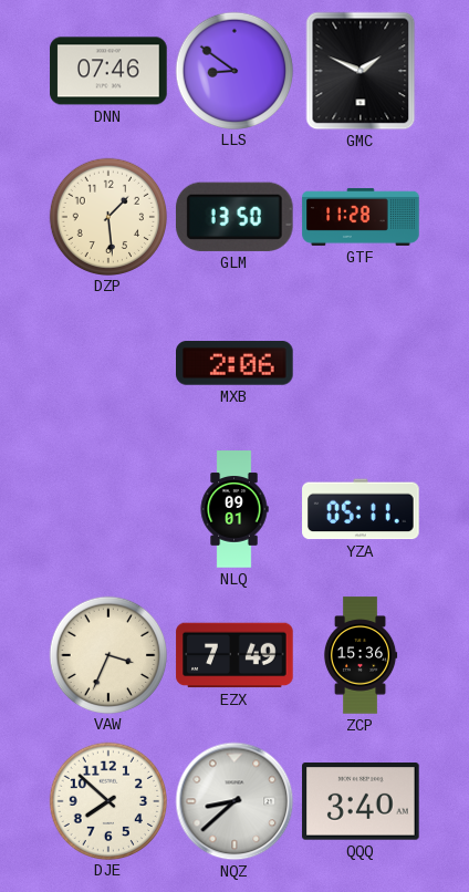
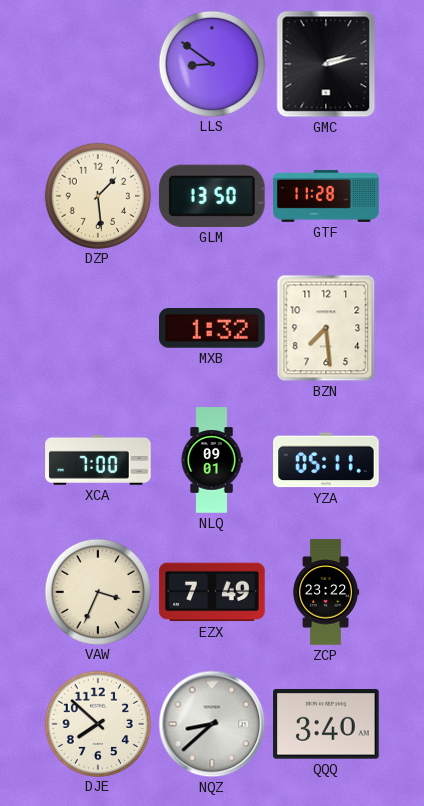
DNN: 07:46 -> none
GMC: 1:49 -> 2:13
MXB: 2:06 -> 1:32
BZN: none -> 7:29
XCA: none -> 7:00
ZCP: 15:36 -> 23:22
